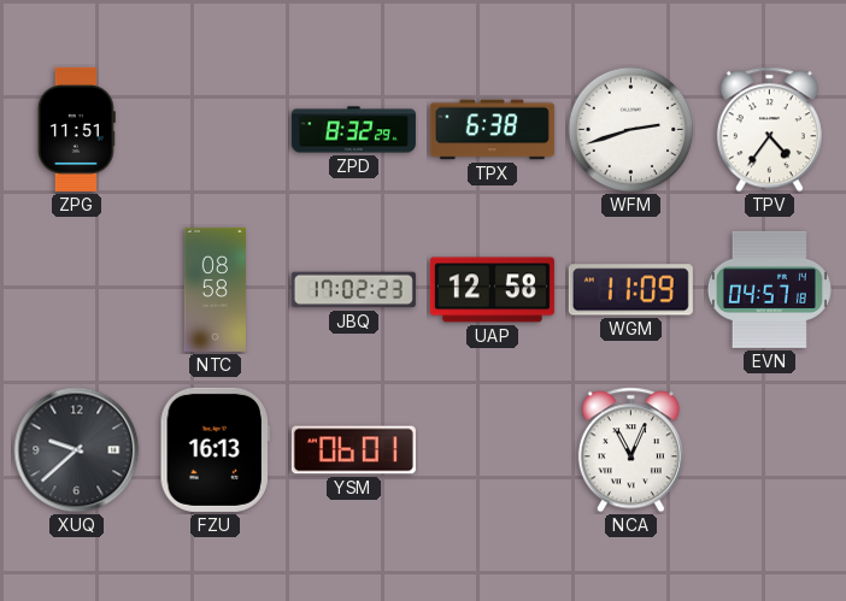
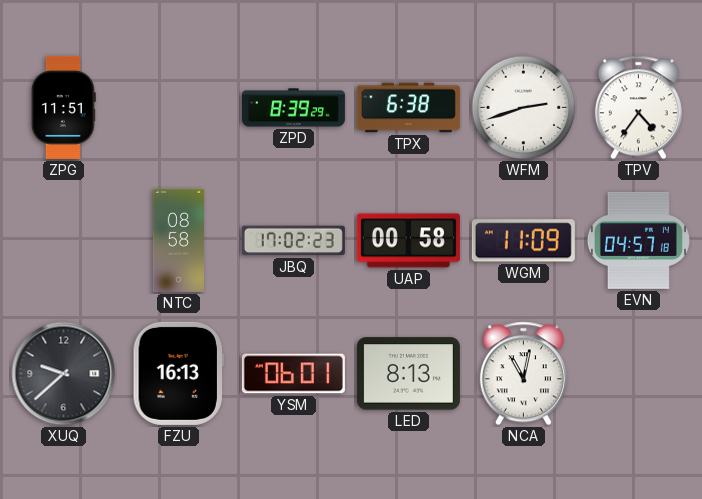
ZPD: 8:32 -> 8:39
UAP: 12:58 -> 00:58
LED: none -> 8:13
NCA: 11:04 -> 11:02
